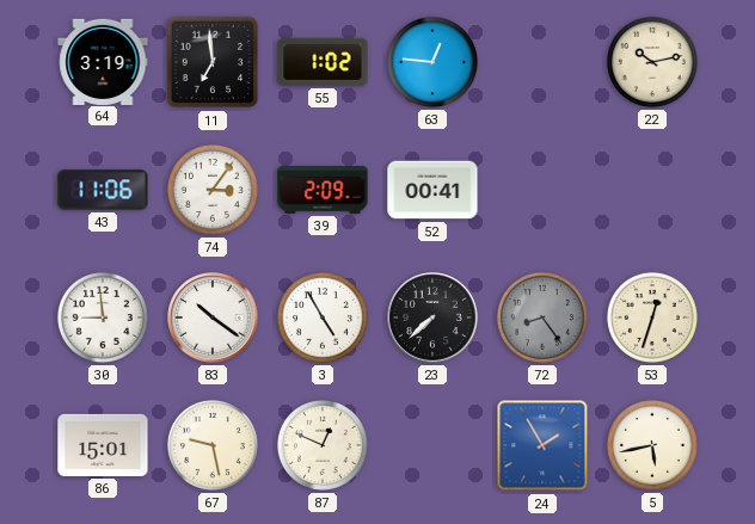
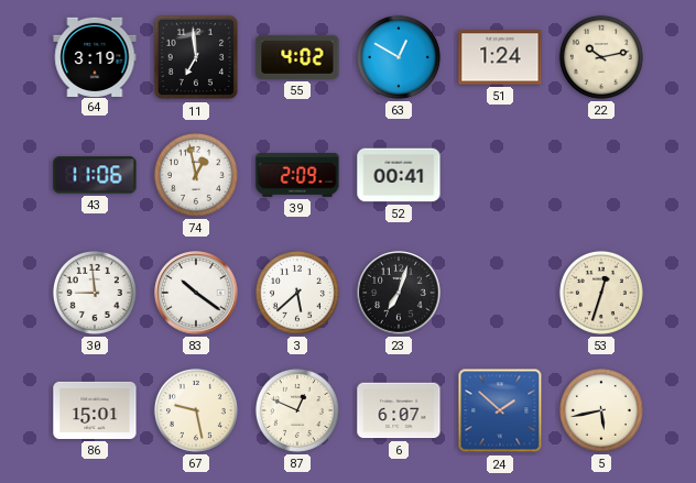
55: 1:02 -> 4:02
63: 12:46 -> 12:50
51: none -> 1:24
74: 3:06 -> 12:58
3: 4:55 -> 5:38
23: 7:38 -> 7:03
72: 8:24 -> none
6: none -> 6:07
24: 1:55 -> 1:52
